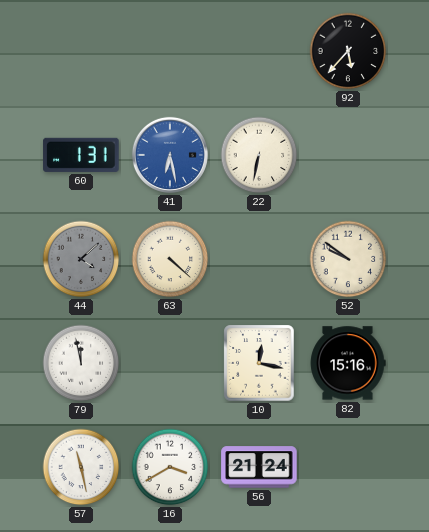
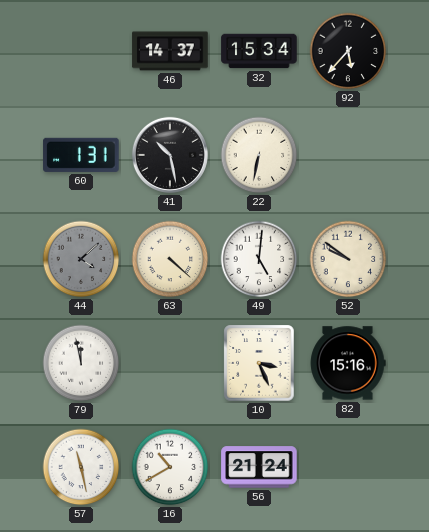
46: none -> 14:37
32: none -> 15:34
41: 6:28 -> 10:28
41 dial: blue -> black
49: none -> 5:01
10: 12:17 -> 3:26
16: 3:40 -> 10:40
